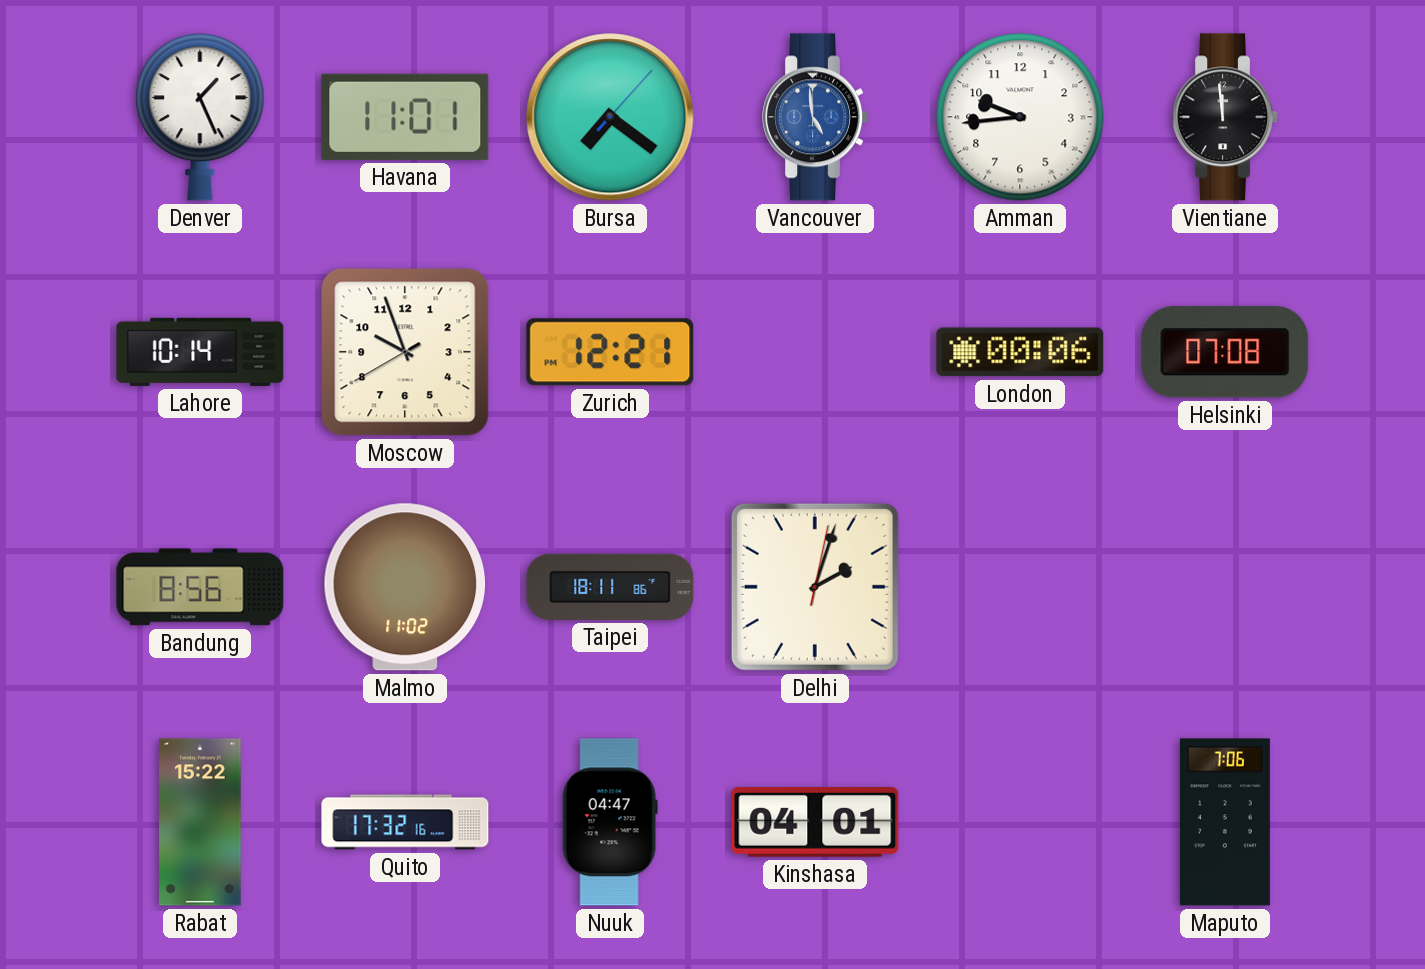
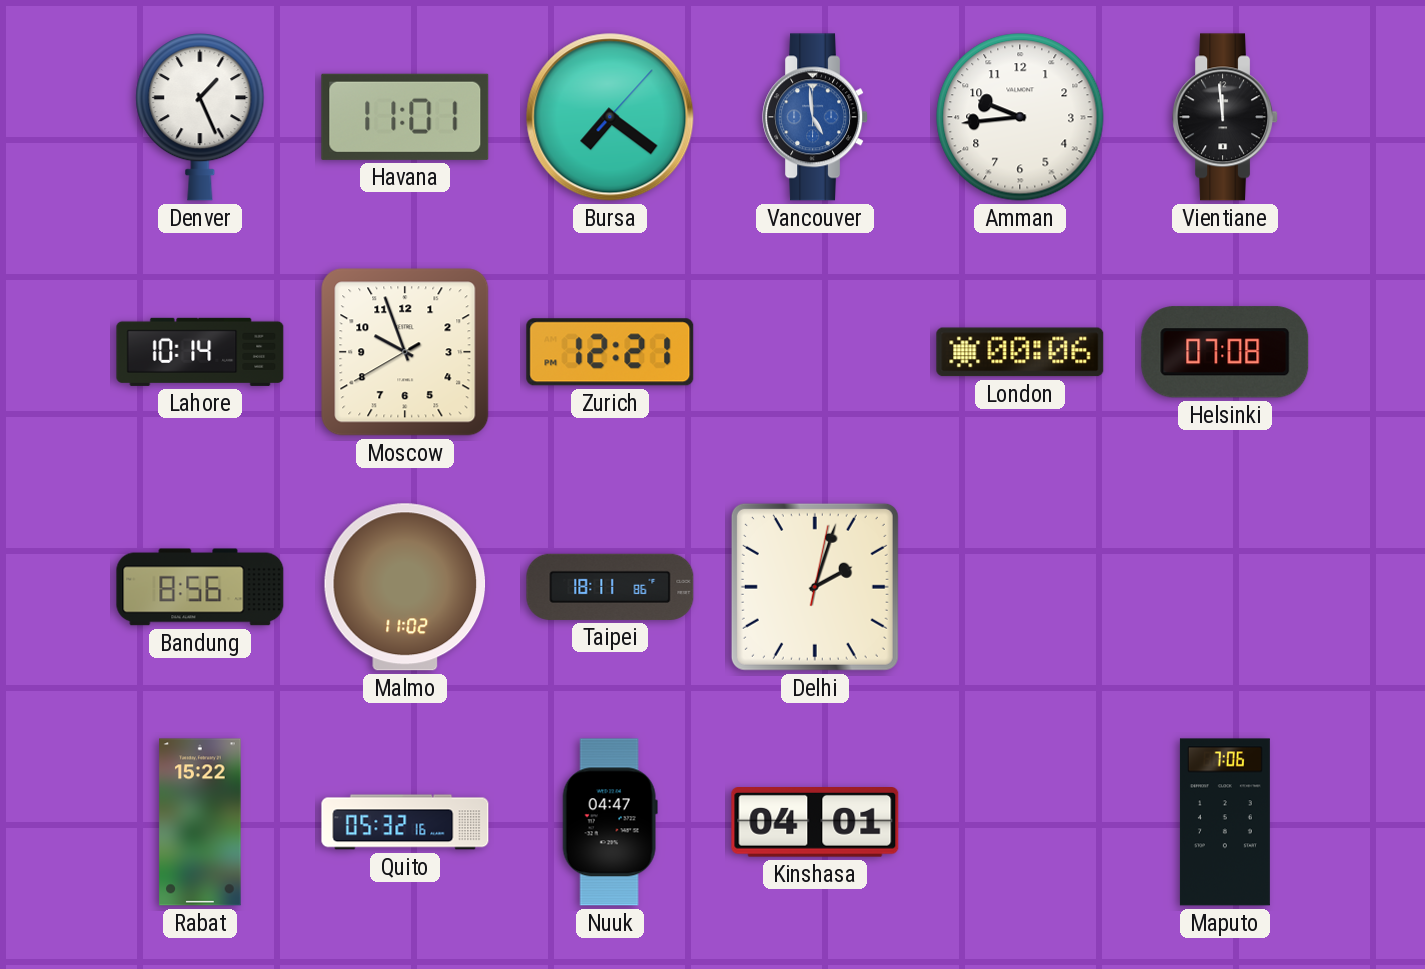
Quito: 17:32 -> 05:32
